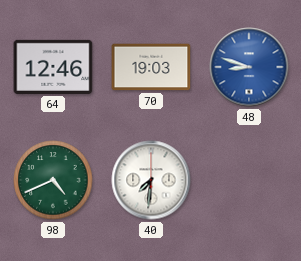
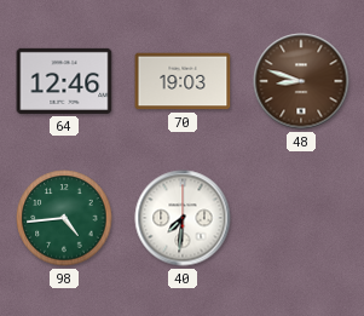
48 dial: blue -> brown
98: 4:41 -> 4:44
